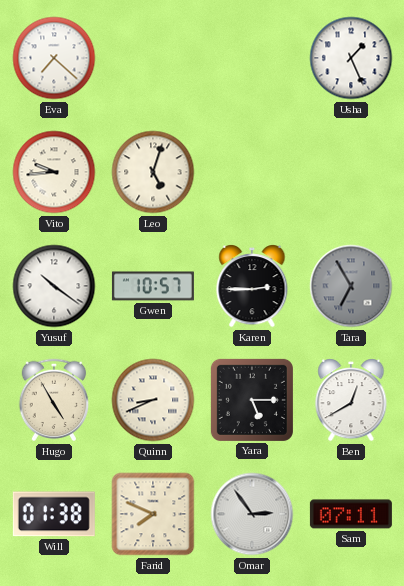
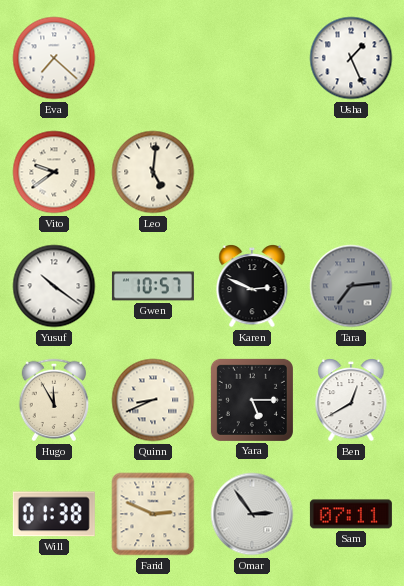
Vito: 9:44 -> 9:39
Leo: 5:03 -> 5:01
Karen: 2:45 -> 2:49
Tara: 6:55 -> 7:14
Hugo: 4:55 -> 11:55
Farid: 7:49 -> 2:49
